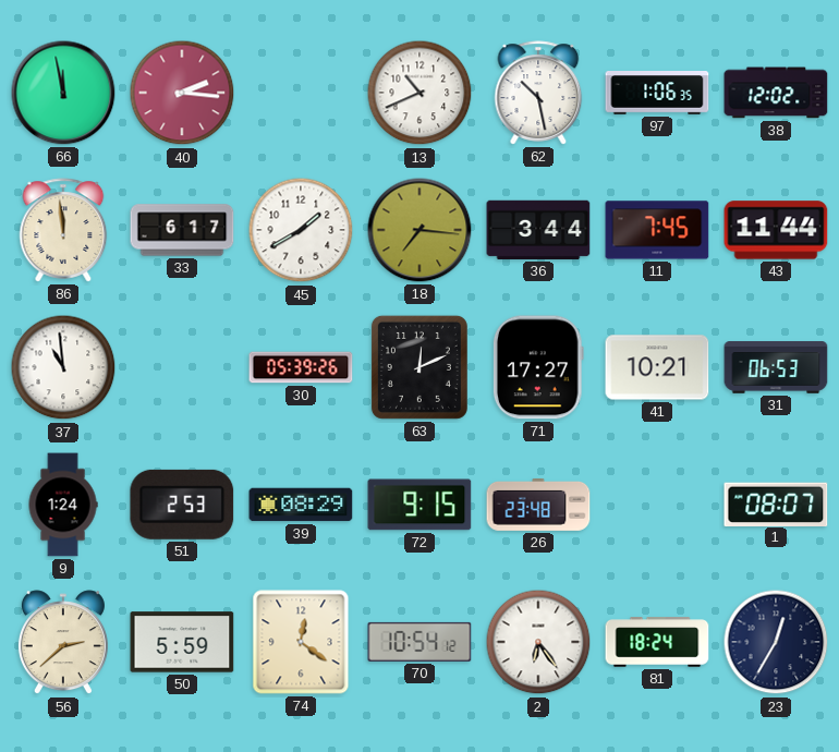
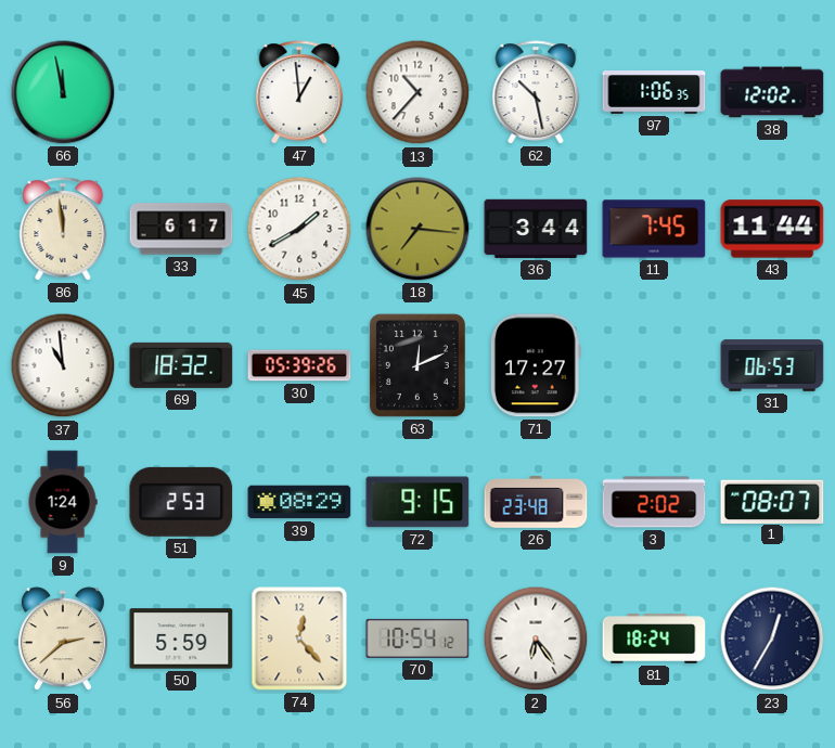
40: 2:16 -> none
47: none -> 12:59
13: 10:41 -> 10:37
69: none -> 18:32
41: 10:21 -> none
3: none -> 2:02
74: 12:21 -> 12:23
